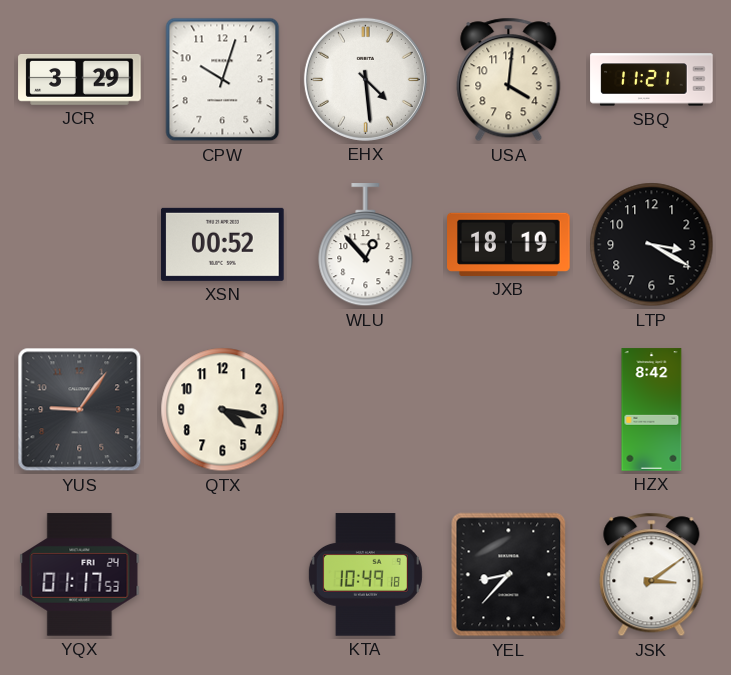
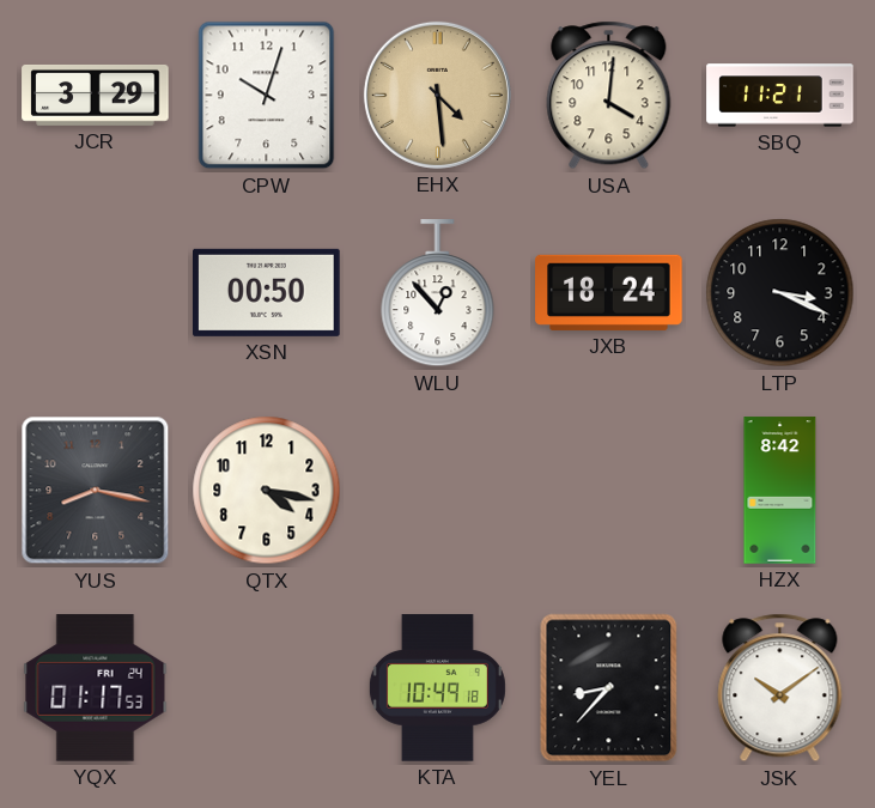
EHX dial: white -> champagne
XSN: 00:52 -> 00:50
JXB: 18:19 -> 18:24
LTP: 3:20 -> 3:19
YUS: 9:06 -> 8:17
JSK: 3:09 -> 10:09
